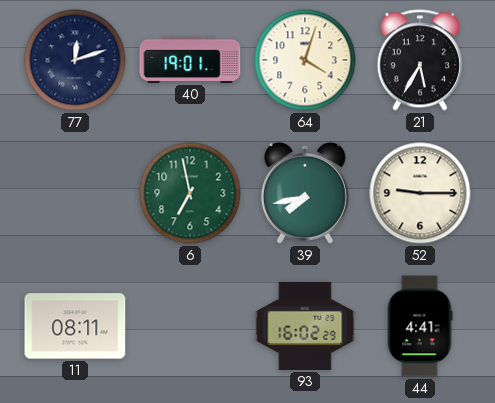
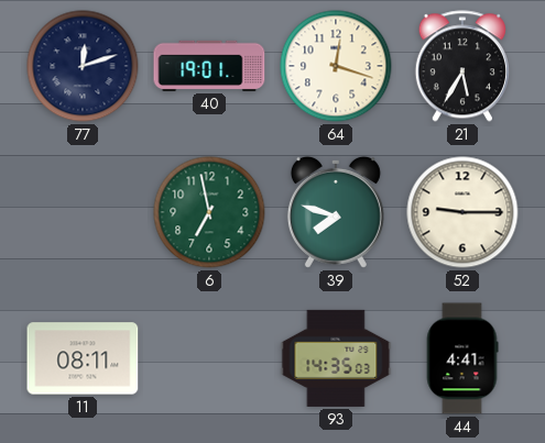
64: 4:03 -> 12:18
39: 7:43 -> 7:48
93: 16:02 -> 14:35
